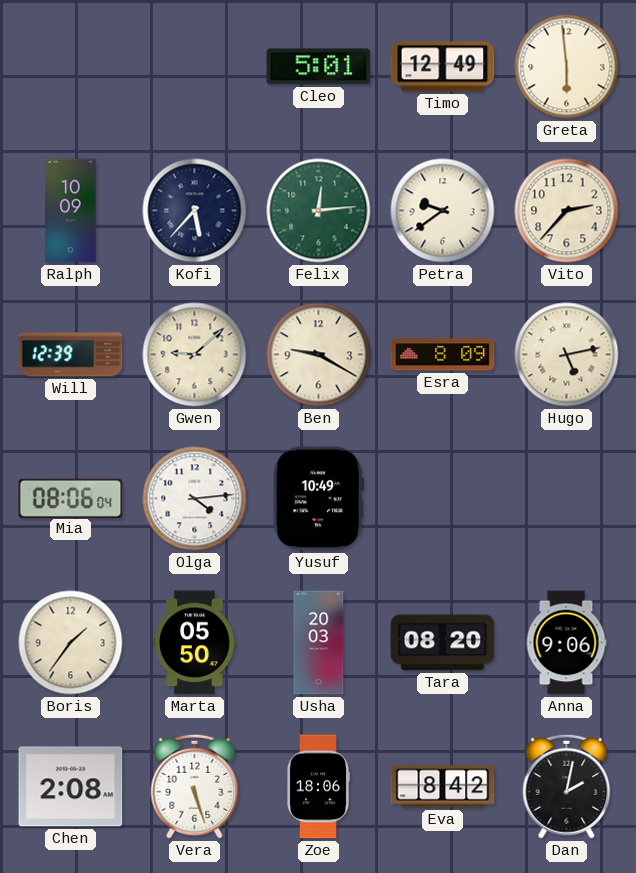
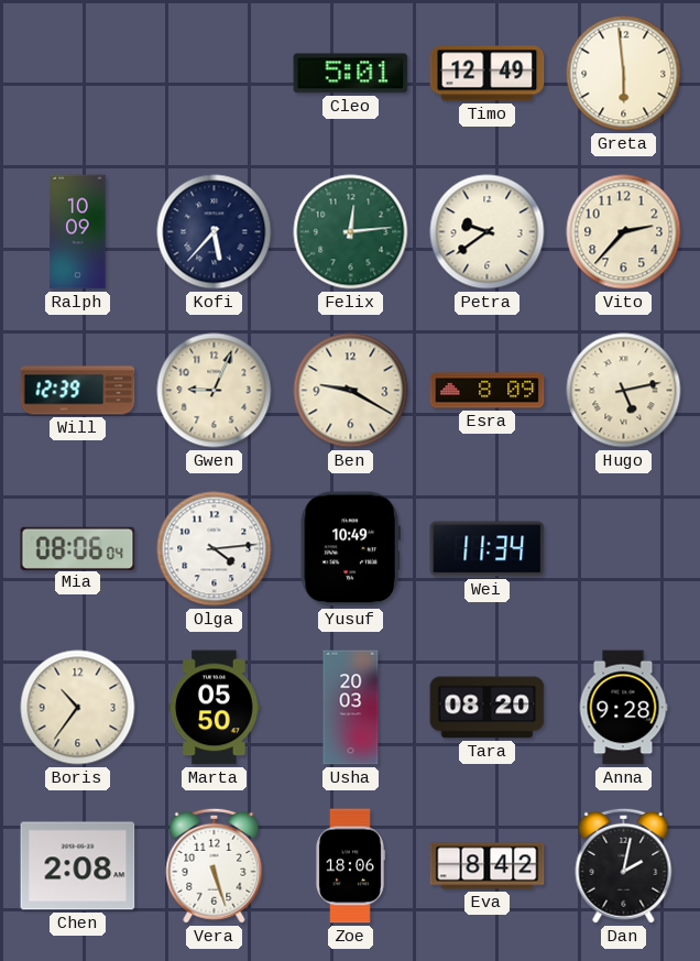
Gwen: 9:08 -> 9:04
Wei: none -> 11:34
Boris: 1:36 -> 10:36
Anna: 9:06 -> 9:28
